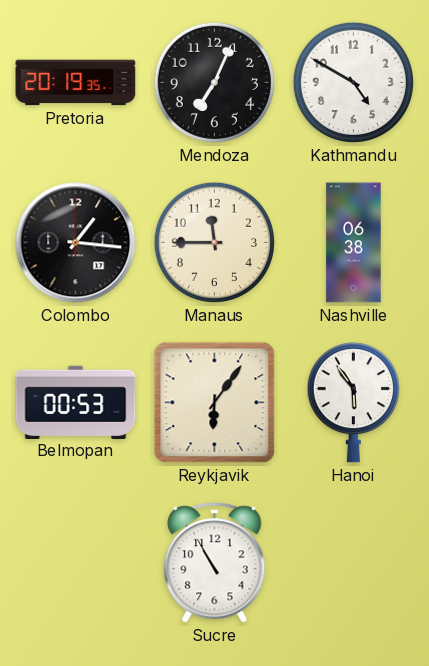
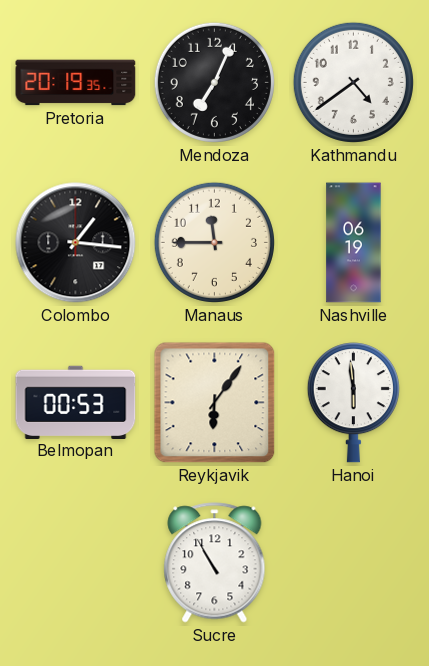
Kathmandu: 4:50 -> 4:39
Nashville: 06:38 -> 06:19
Hanoi: 5:54 -> 5:59
